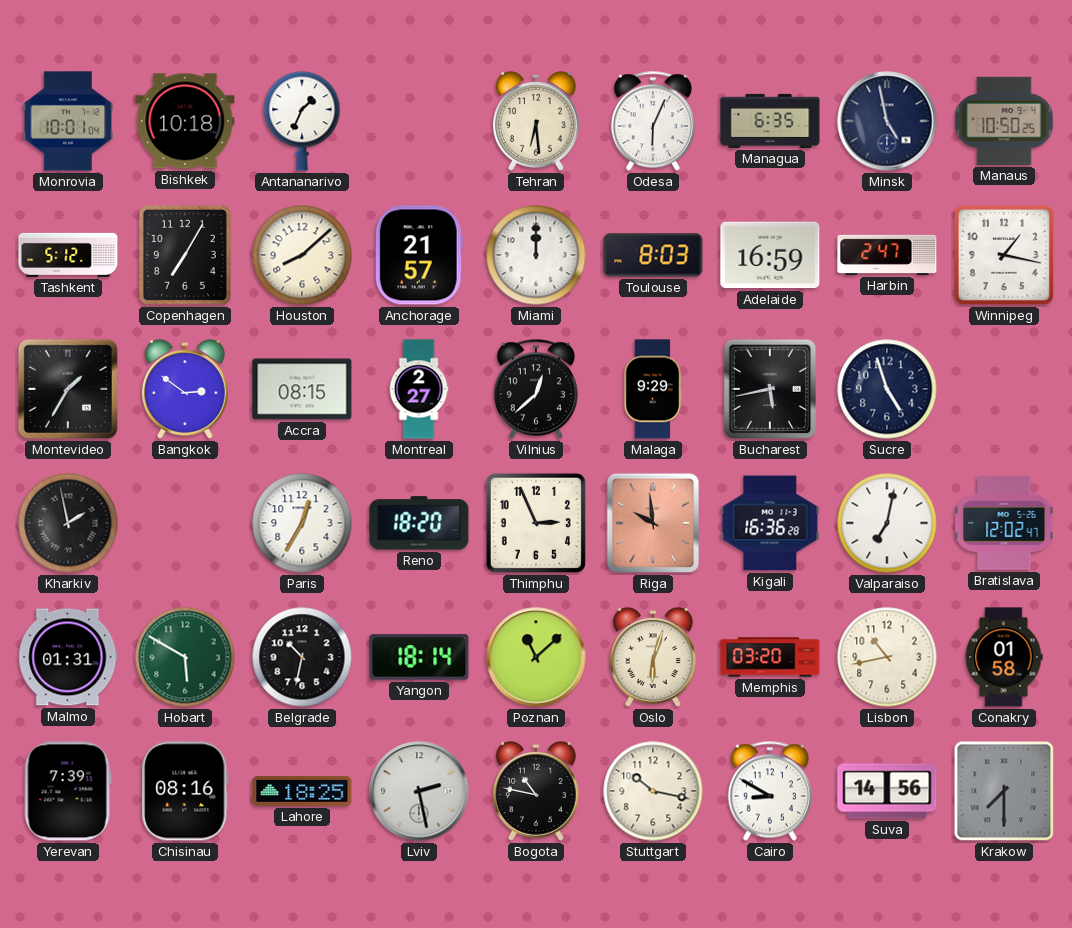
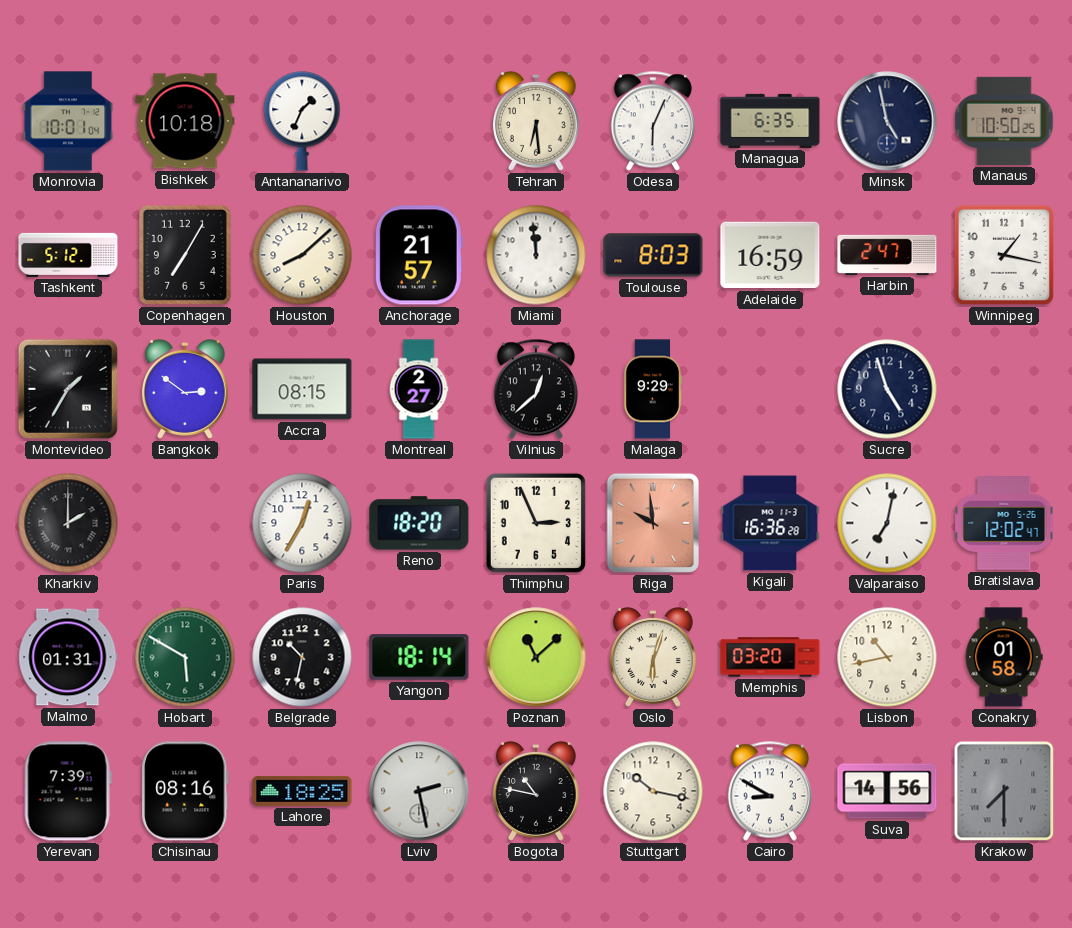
Miami: 12:00 -> 11:59
Bucharest: 5:43 -> none
Kharkiv: 1:58 -> 2:00
